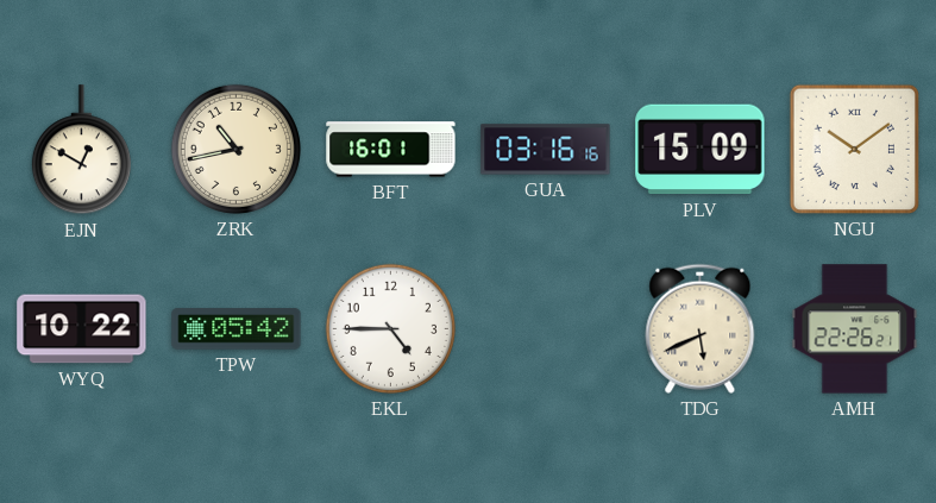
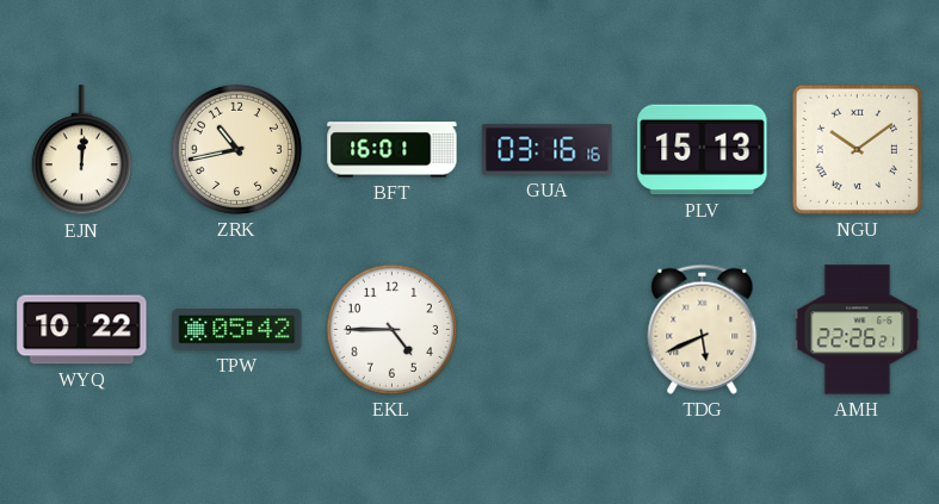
EJN: 12:50 -> 12:01
PLV: 15:09 -> 15:13
